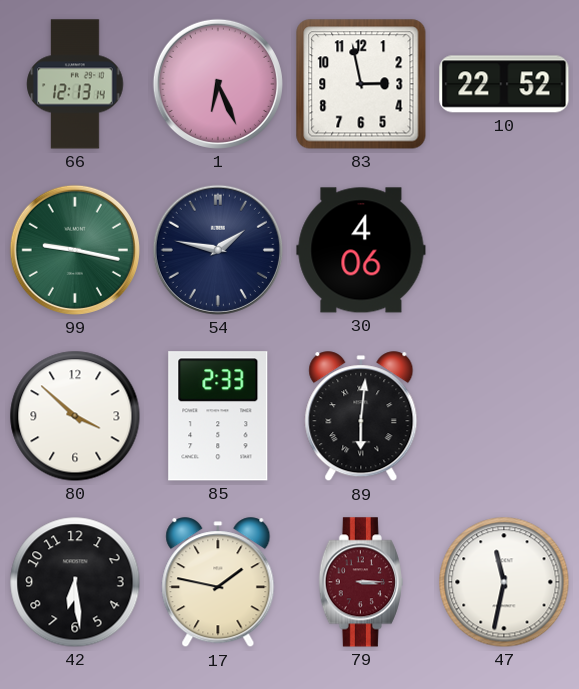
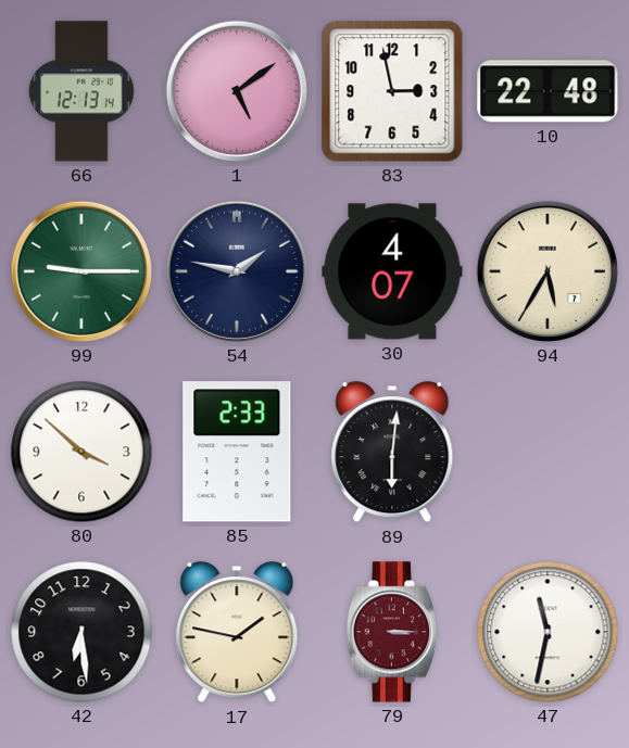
1: 6:26 -> 5:09
10: 22:52 -> 22:48
99: 9:17 -> 9:15
30: 4:06 -> 4:07
94: none -> 5:35
